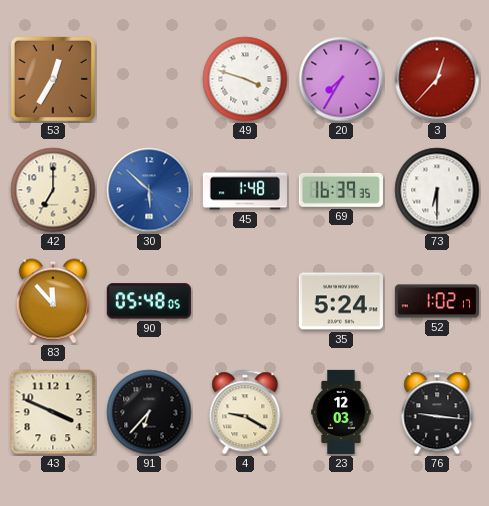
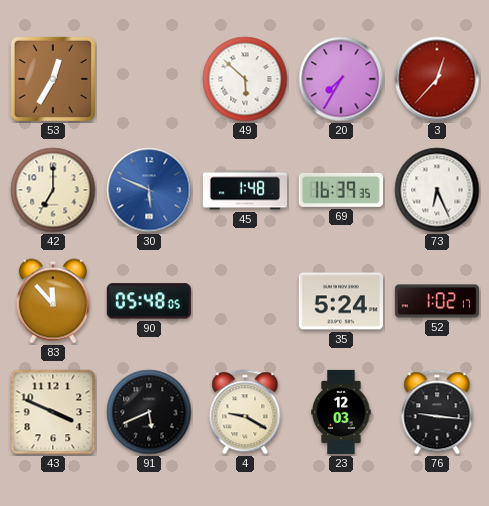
49: 3:48 -> 5:52
30: 5:52 -> 5:49
73: 6:30 -> 6:26
91: 6:37 -> 5:41
